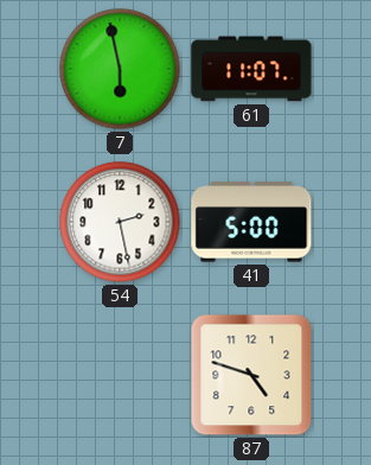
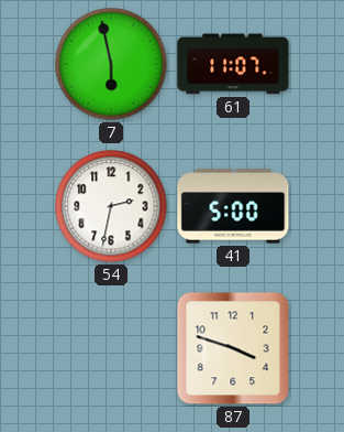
54: 2:28 -> 2:32
87: 4:48 -> 3:48
